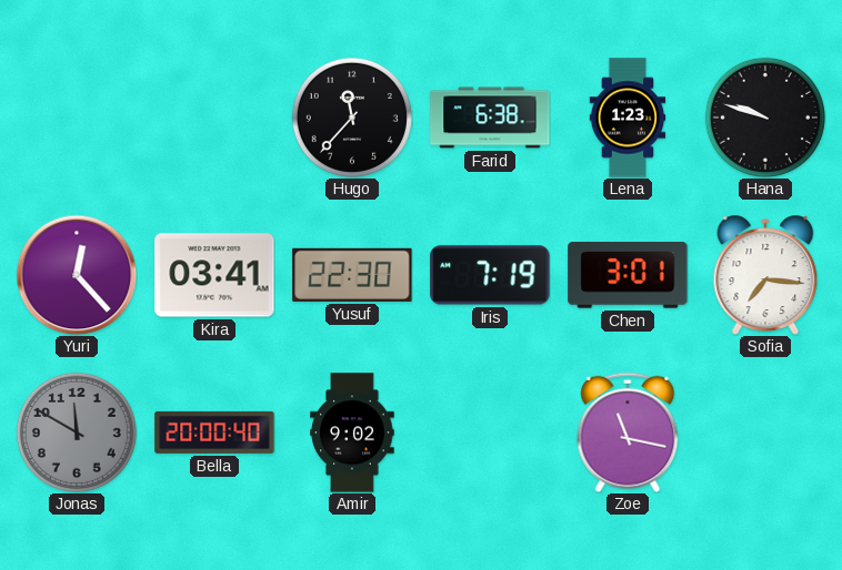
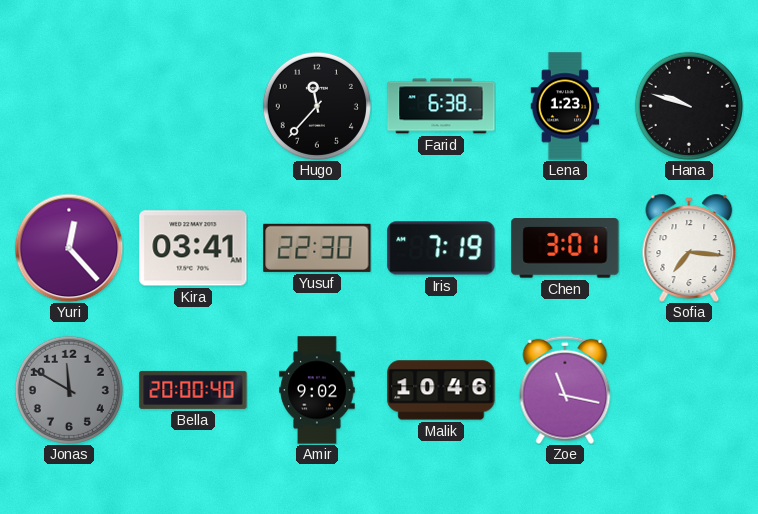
Malik: none -> 10:46
